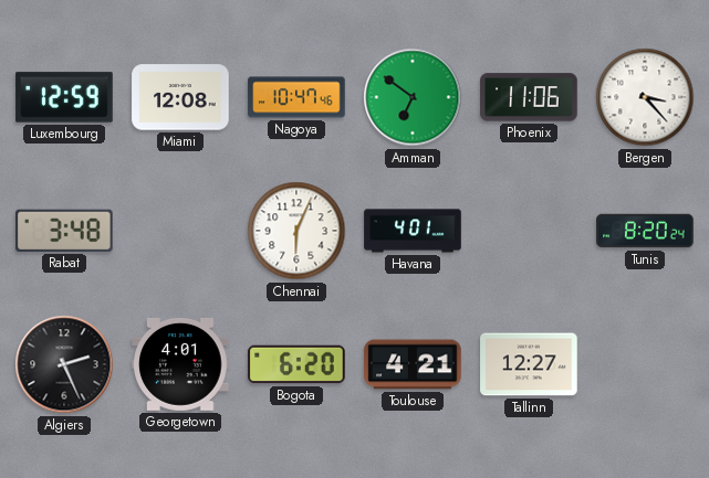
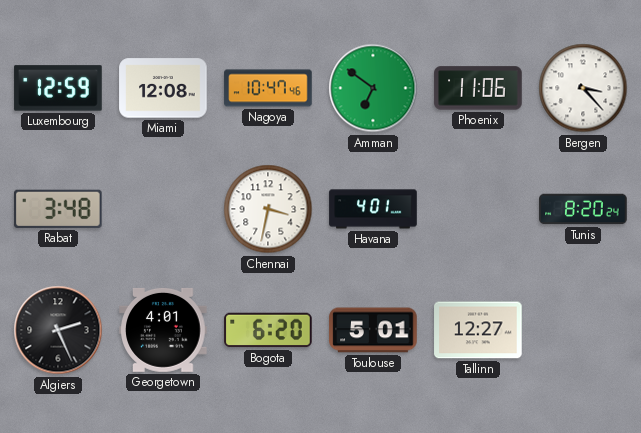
Chennai: 6:04 -> 3:32
Toulouse: 4:21 -> 5:01
